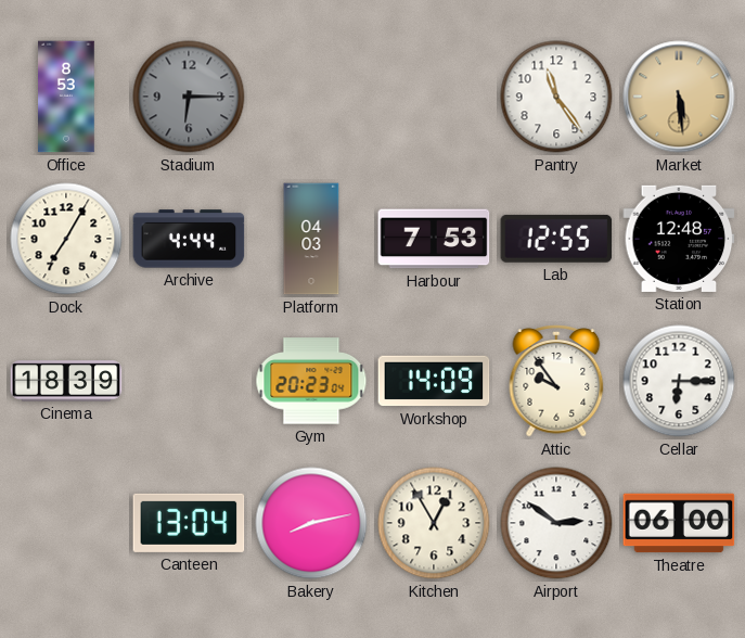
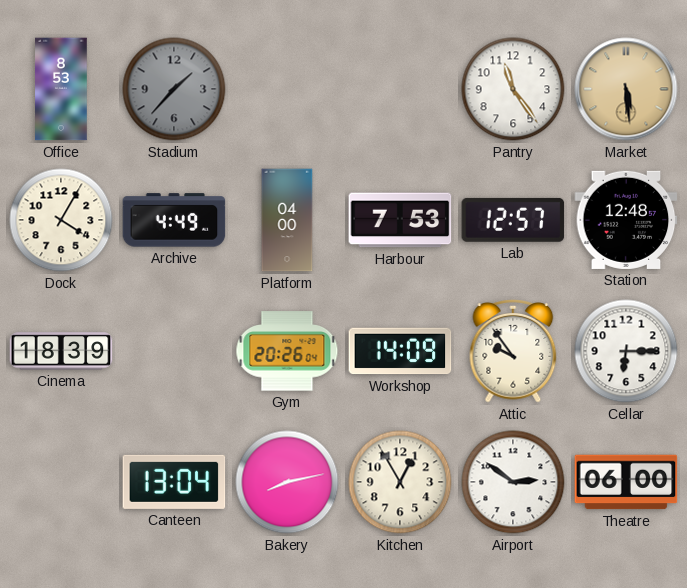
Stadium: 6:15 -> 1:37
Dock: 7:05 -> 4:05
Archive: 4:44 -> 4:49
Platform: 04:03 -> 04:00
Lab: 12:55 -> 12:57
Gym: 20:23 -> 20:26
